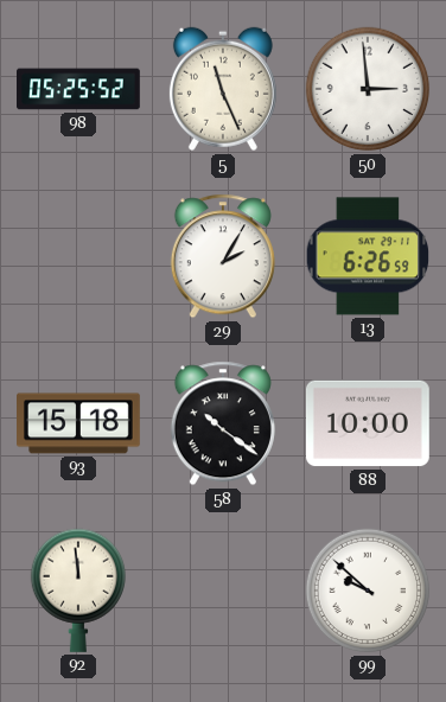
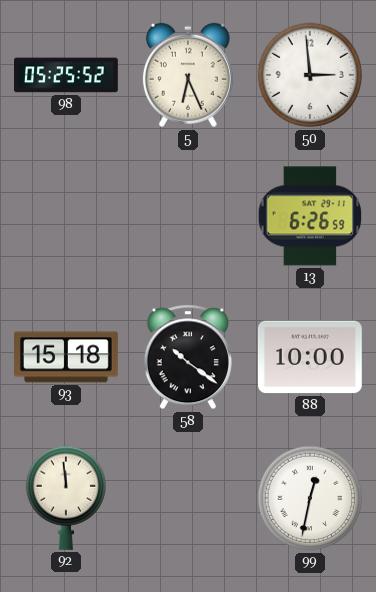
5: 11:26 -> 6:26
29: 2:05 -> none
99: 9:52 -> 12:32
